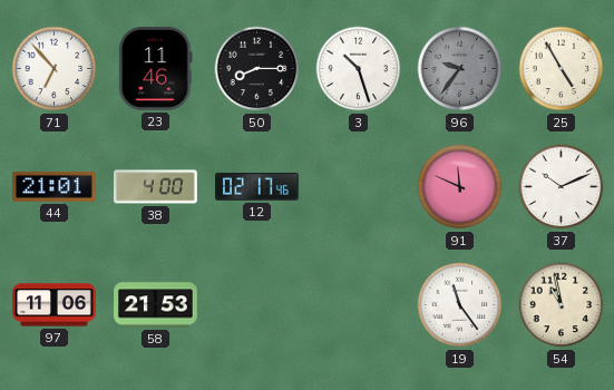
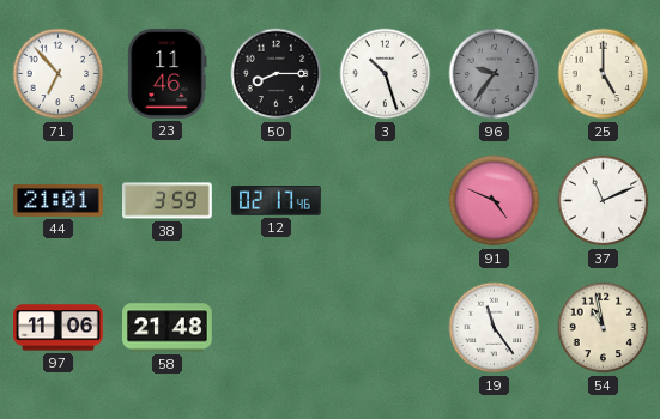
25: 4:55 -> 5:00
38: 4:00 -> 3:59
91: 11:49 -> 4:49
37: 10:11 -> 11:11
58: 21:53 -> 21:48
